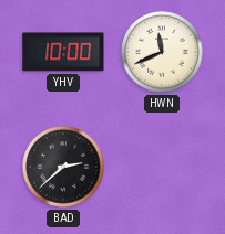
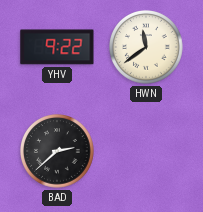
YHV: 10:00 -> 9:22
HWN: 11:41 -> 11:39
